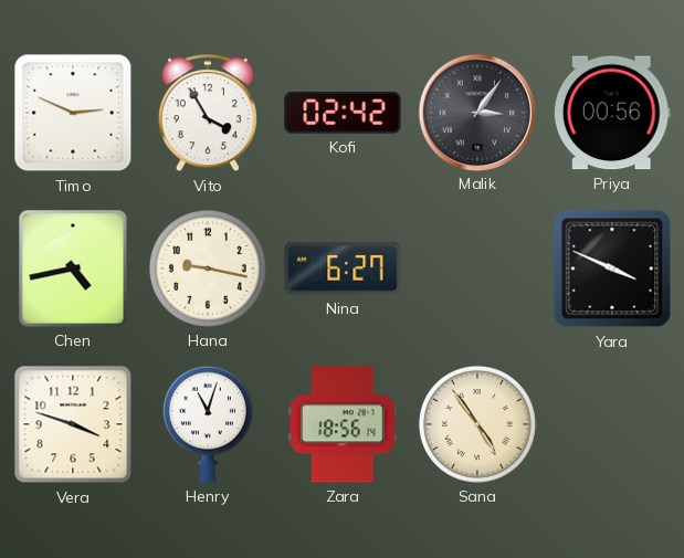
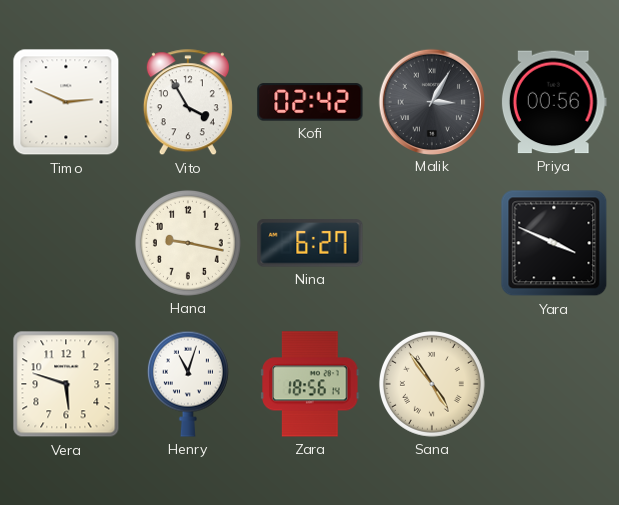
Malik: 3:06 -> 3:05
Chen: 4:43 -> none
Vera: 3:48 -> 5:48
